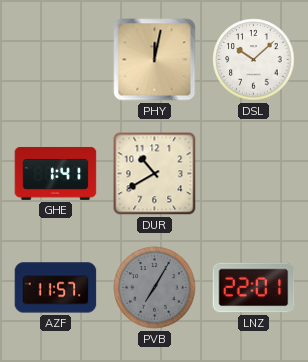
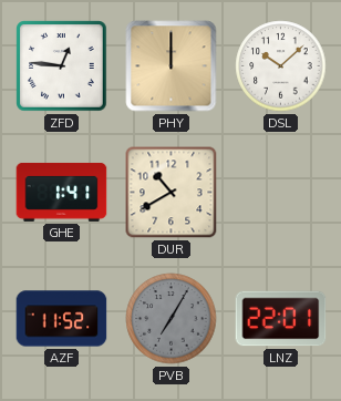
ZFD: none -> 12:46
PHY: 12:02 -> 12:00
AZF: 11:57 -> 11:52
